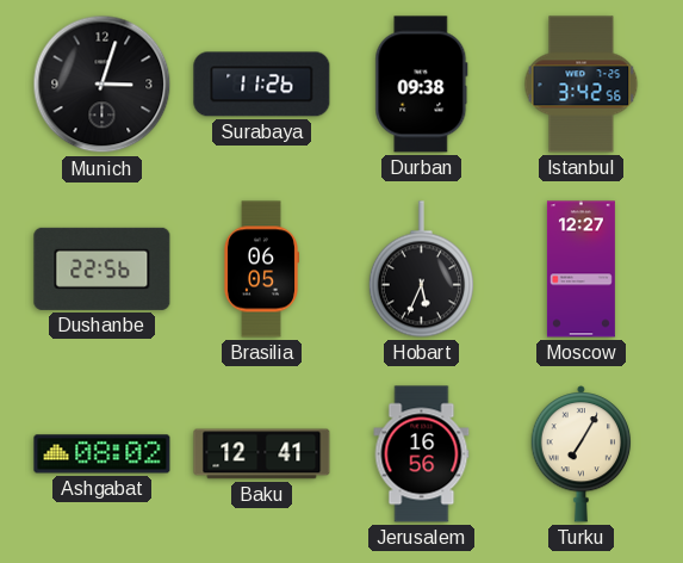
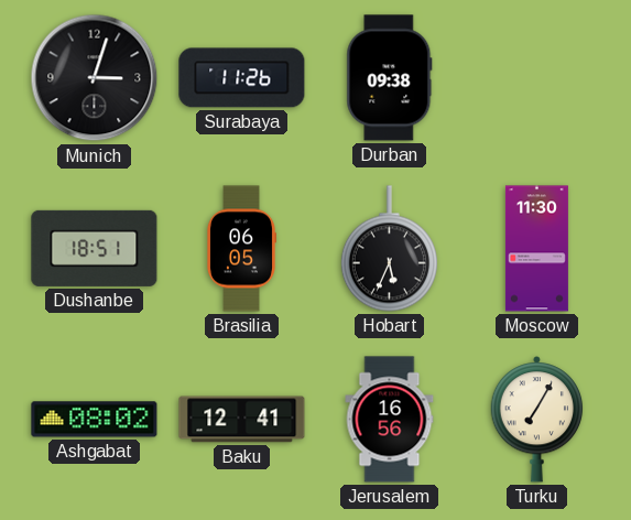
Istanbul: 3:42 -> none
Dushanbe: 22:56 -> 18:51
Moscow: 12:27 -> 11:30
